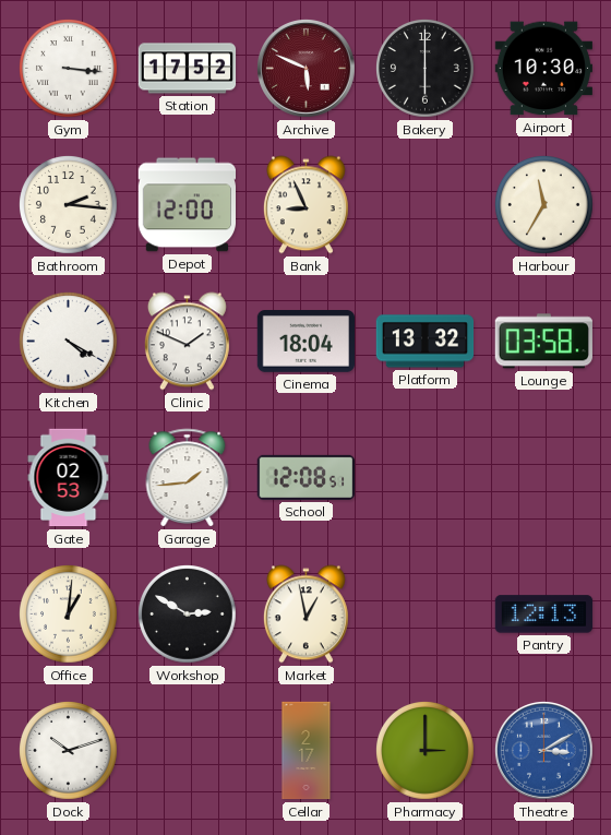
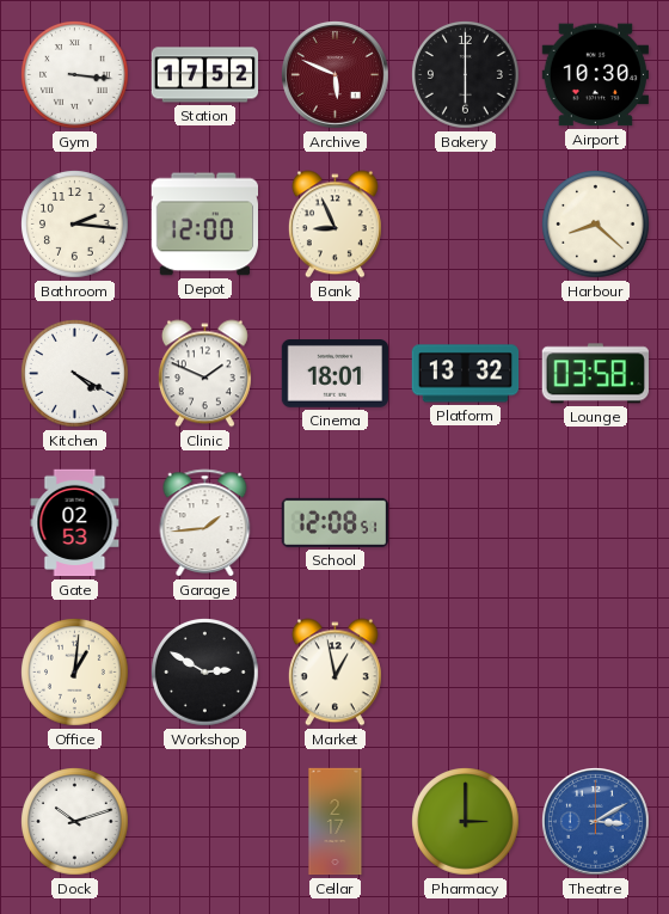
Harbour: 11:35 -> 8:22
Cinema: 18:04 -> 18:01
Pantry: 12:13 -> none
